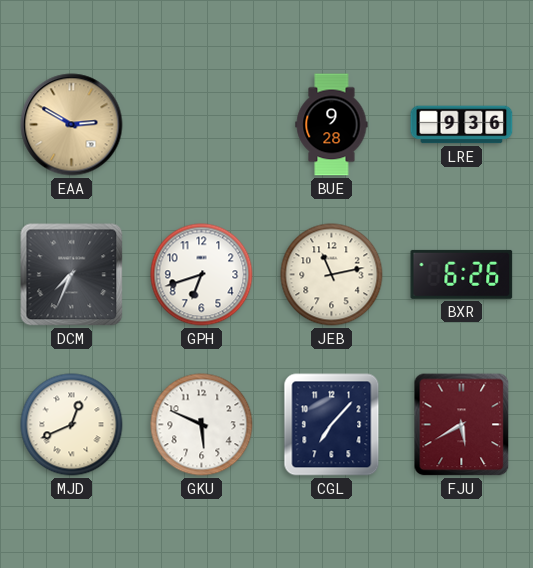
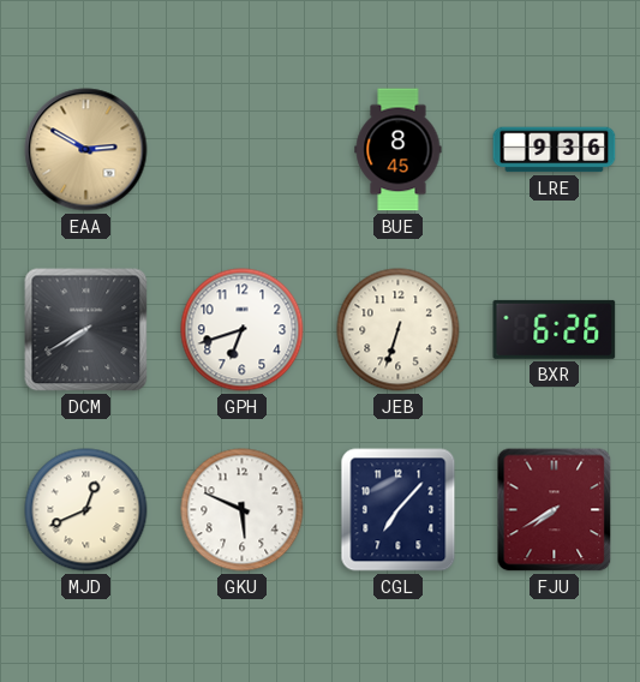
BUE: 9:28 -> 8:45
DCM: 7:34 -> 7:40
JEB: 11:13 -> 6:33
FJU: 5:40 -> 7:40
